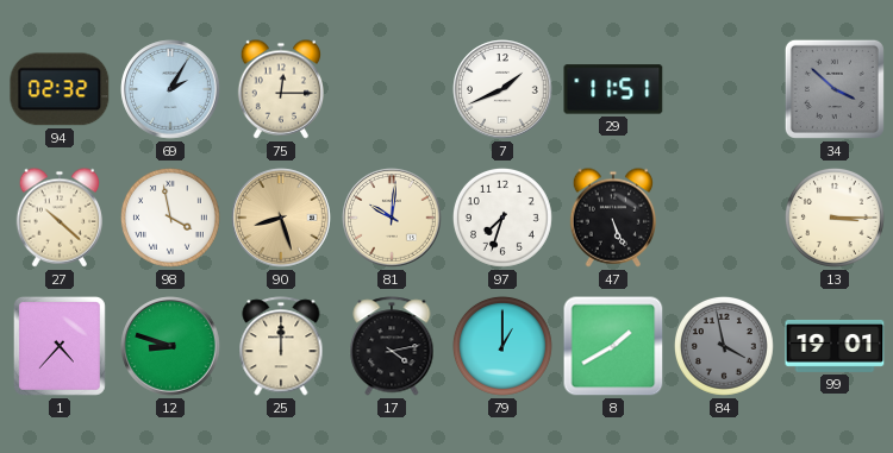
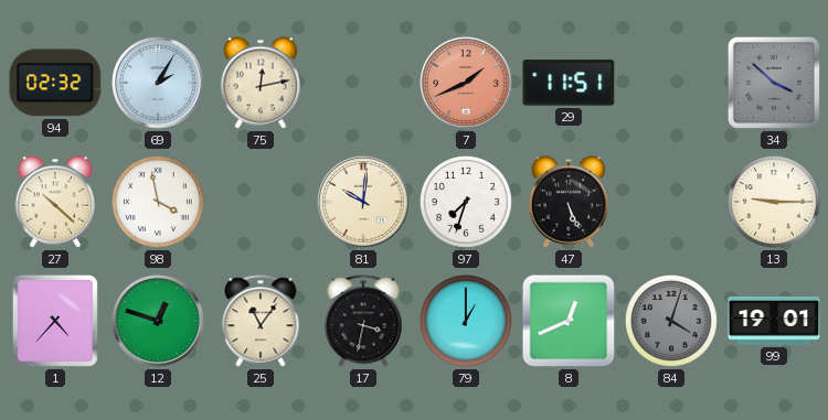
75: 12:15 -> 12:13
7 dial: white -> salmon
90: 8:27 -> none
13: 3:15 -> 9:15
12: 8:48 -> 12:48
25: 12:00 -> 11:06
17: 4:13 -> 3:32
8: 1:40 -> 12:41
84: 3:58 -> 4:03
